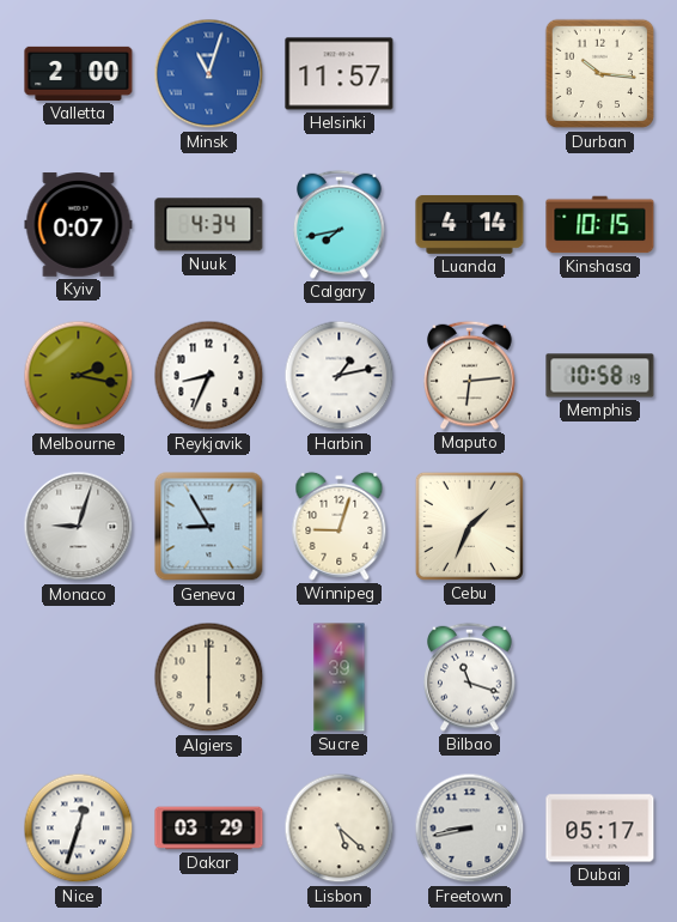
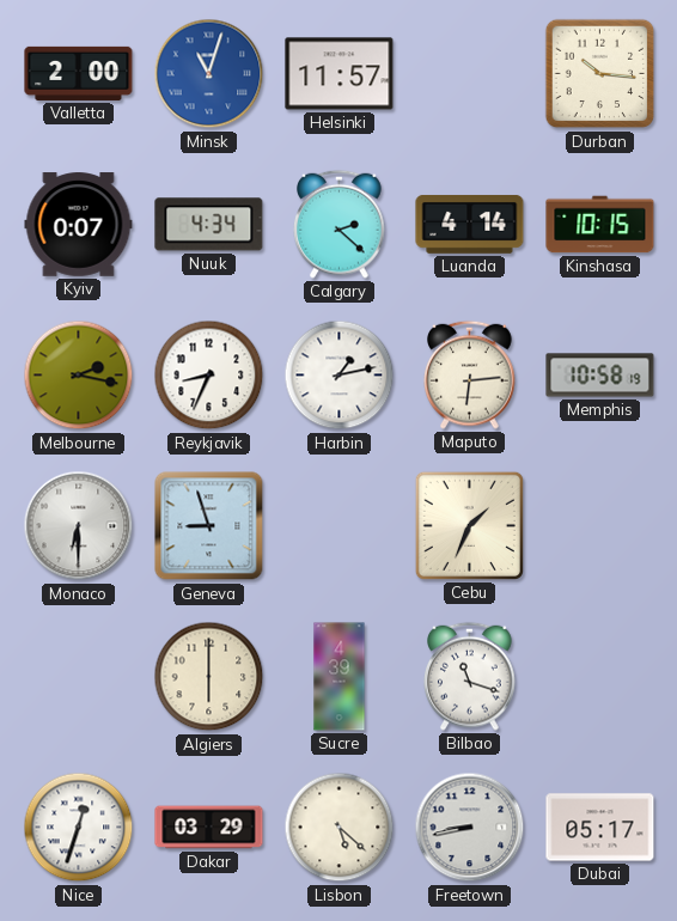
Calgary: 7:43 -> 2:22
Monaco: 9:03 -> 6:30
Geneva: 8:55 -> 8:57
Winnipeg: 9:03 -> none
